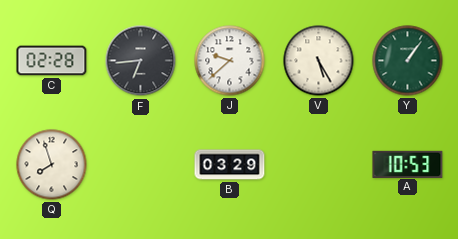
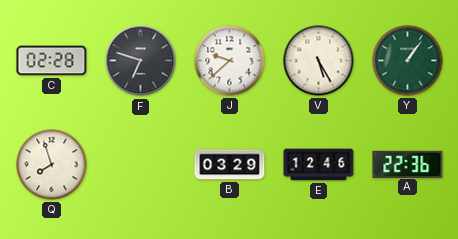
F: 6:44 -> 6:48
E: none -> 12:46
A: 10:53 -> 22:36
